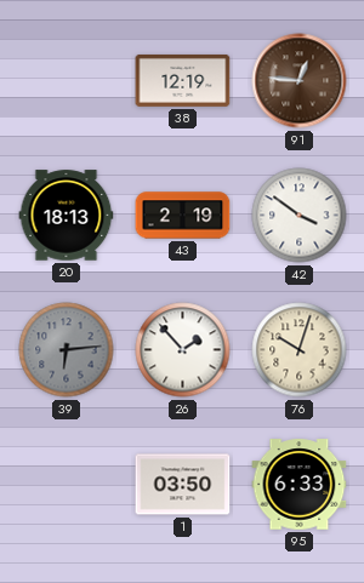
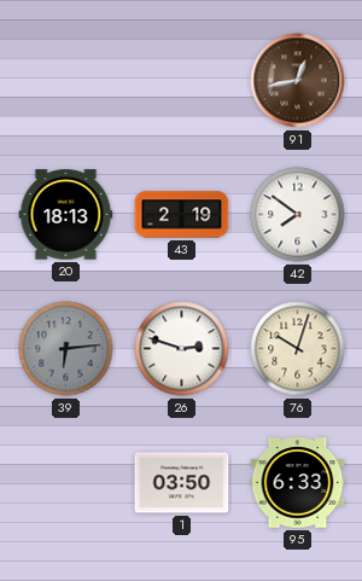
38: 12:19 -> none
91: 12:46 -> 12:43
42: 3:51 -> 7:51
26: 1:53 -> 2:48
